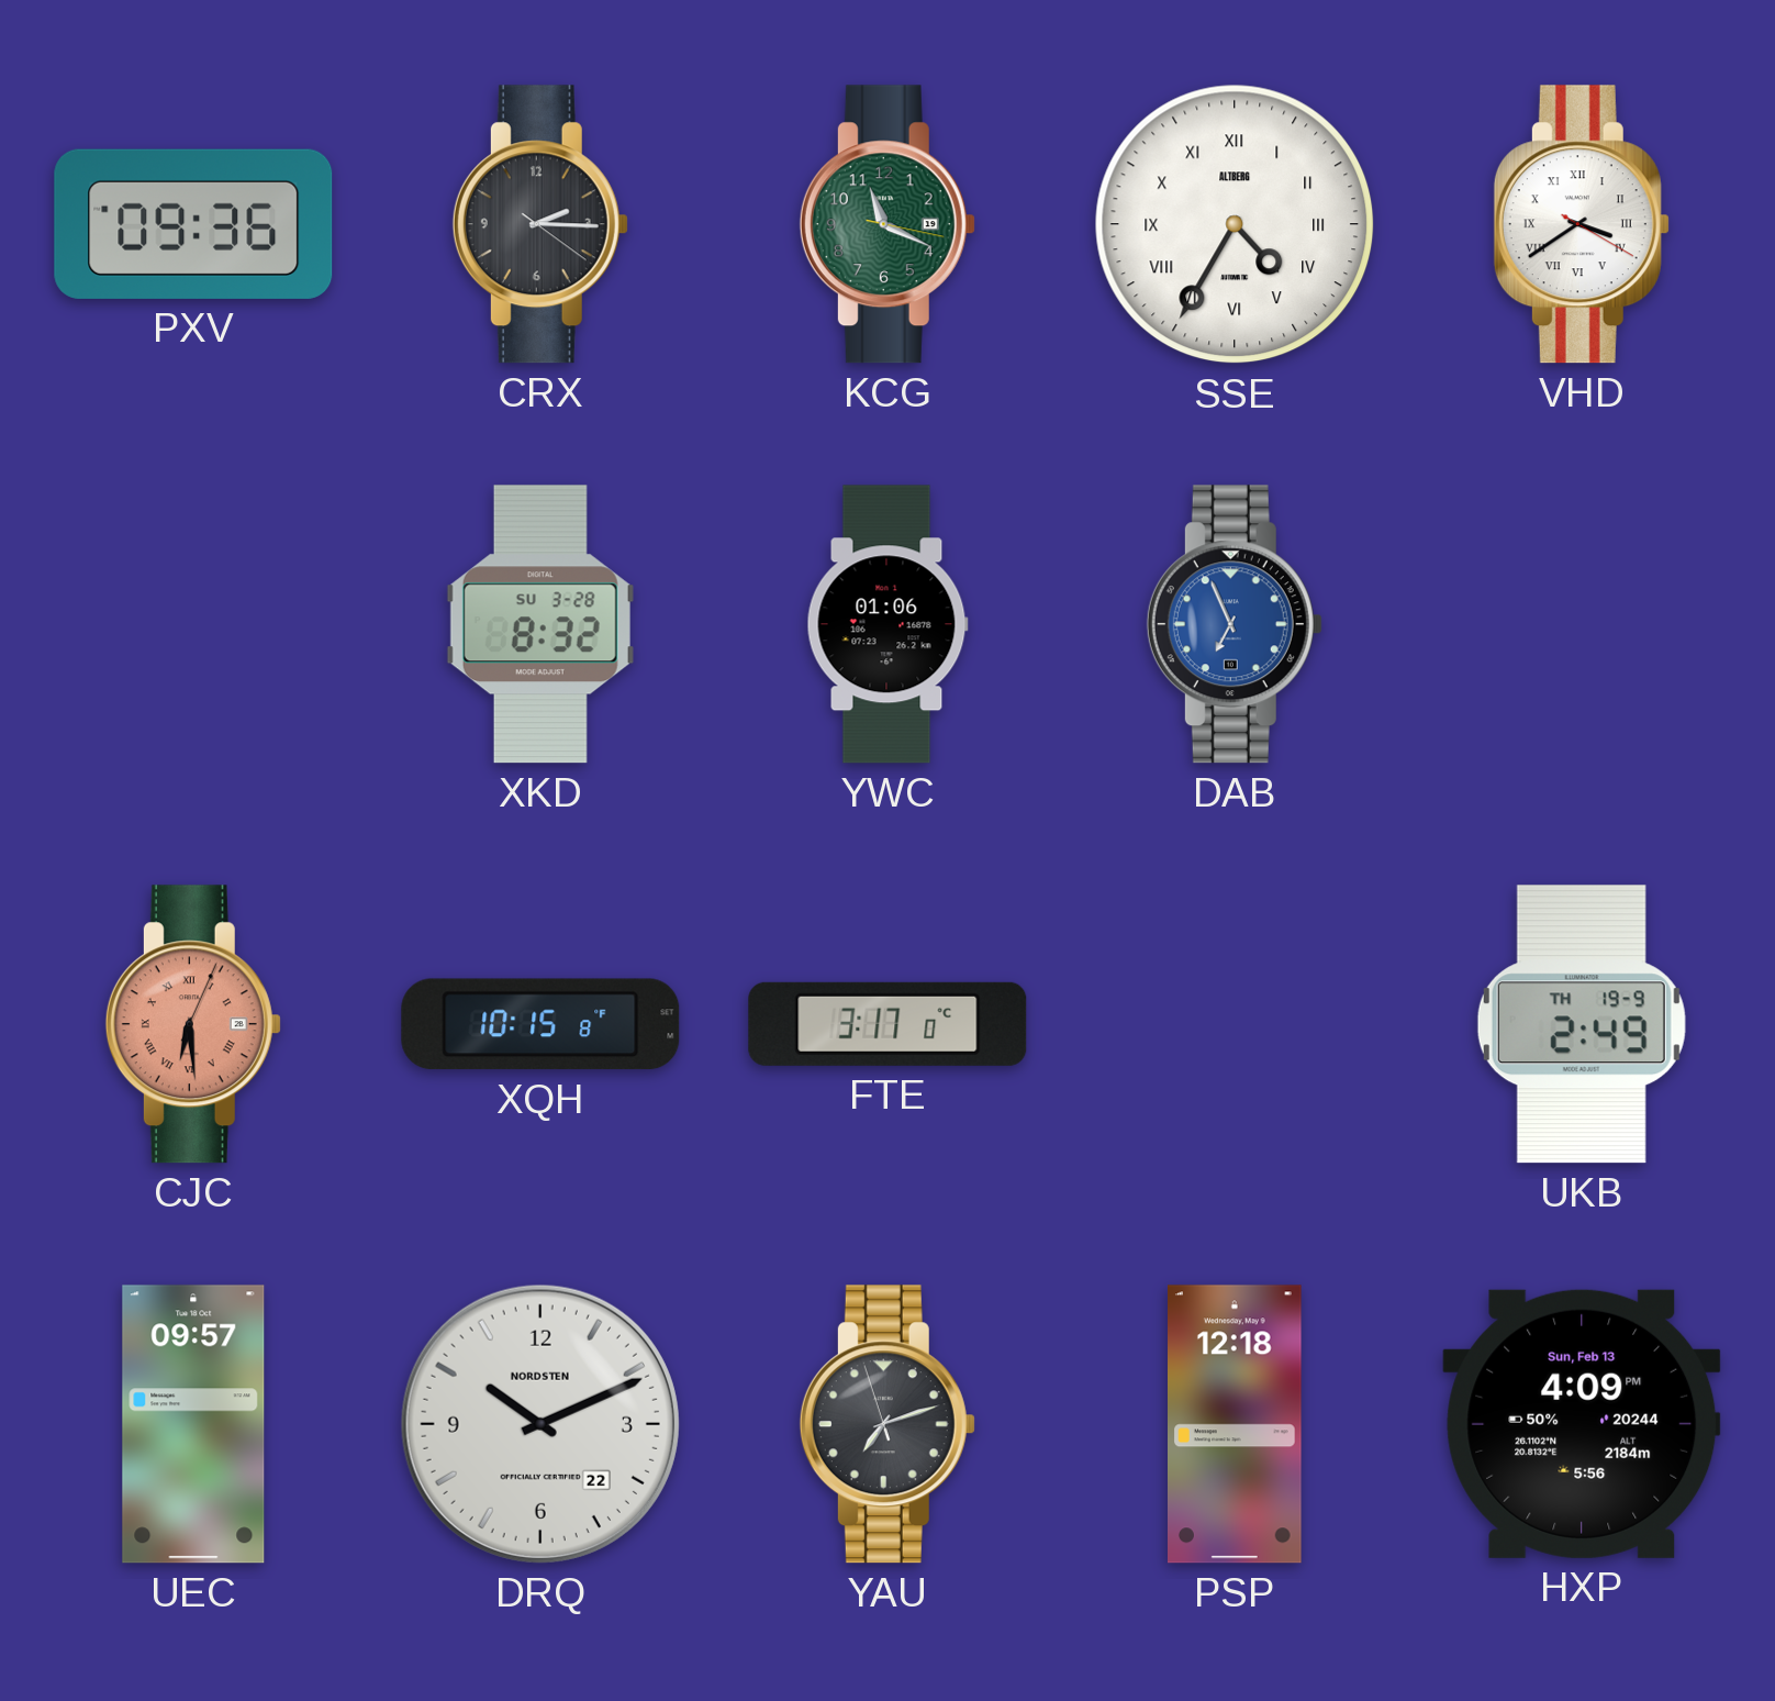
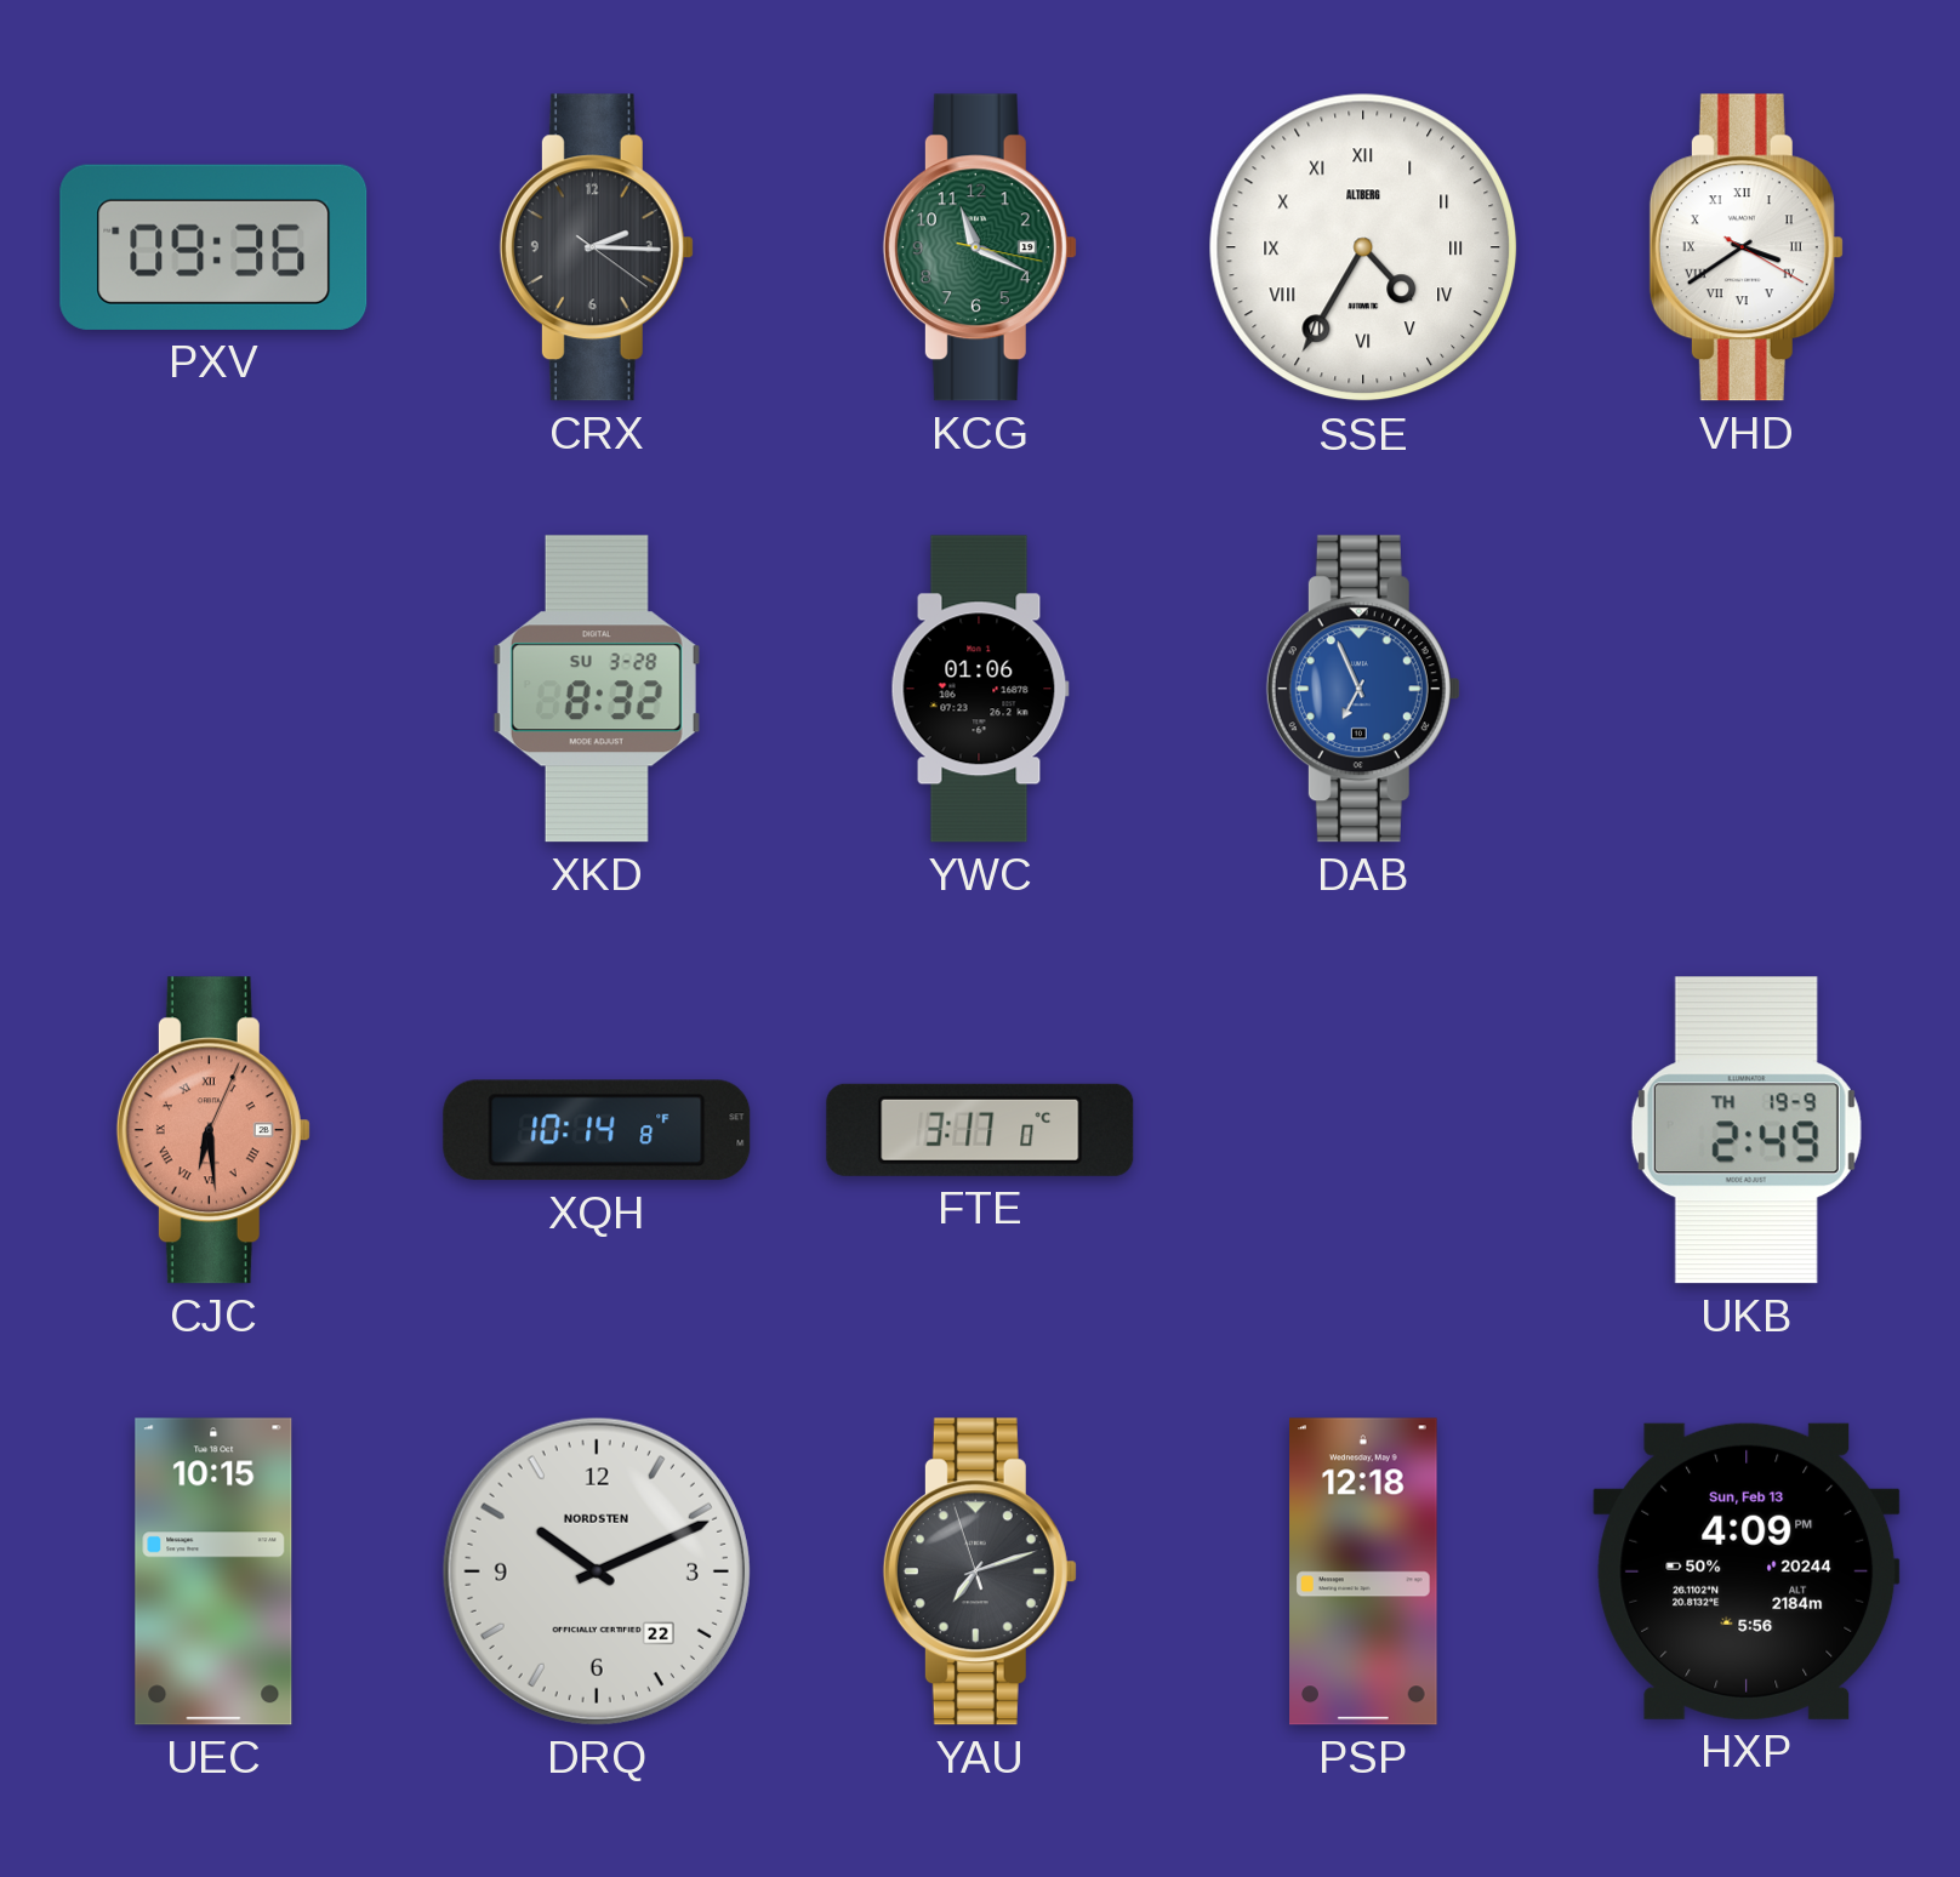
XQH: 10:15 -> 10:14
UEC: 09:57 -> 10:15
